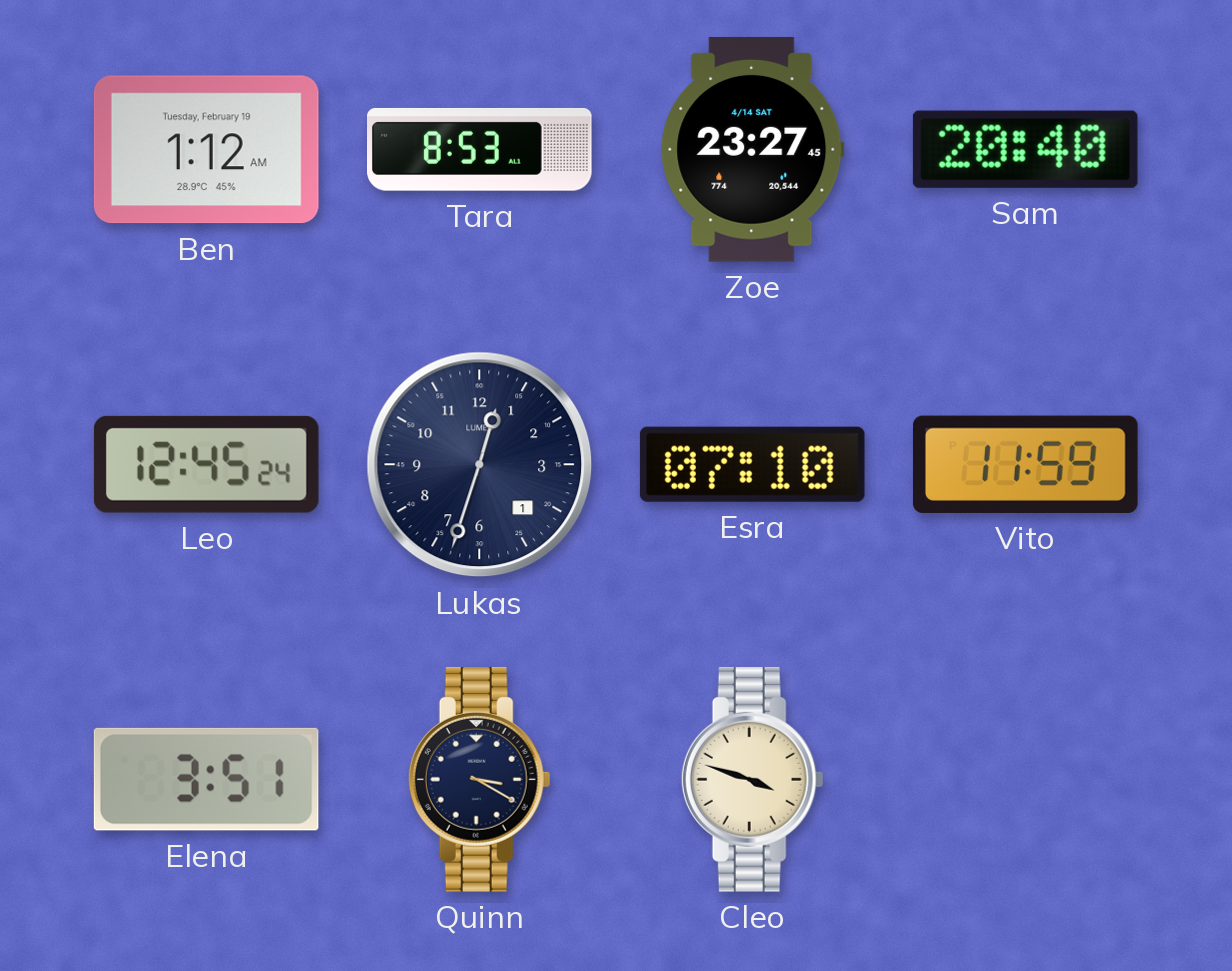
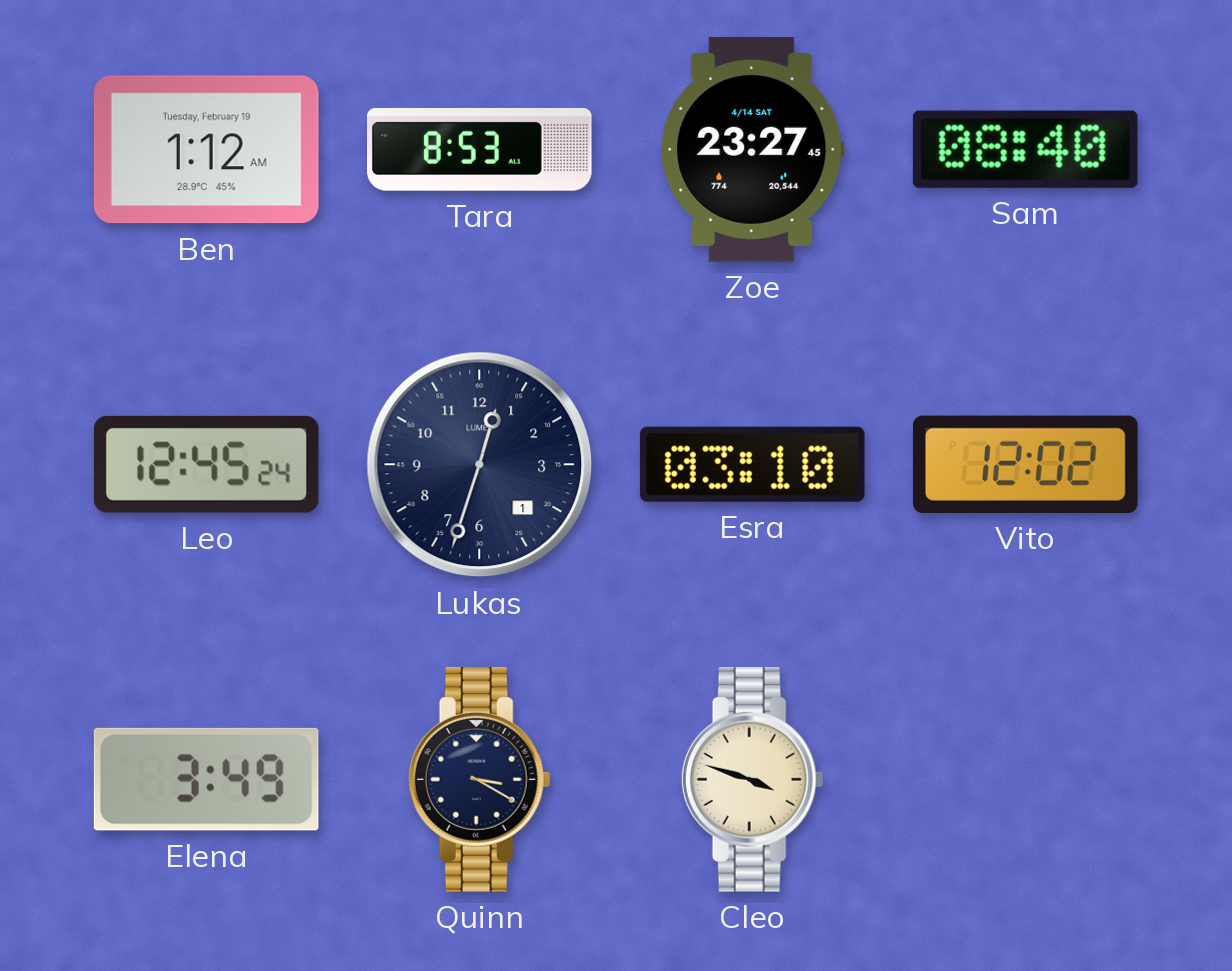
Sam: 20:40 -> 08:40
Esra: 07:10 -> 03:10
Vito: 11:59 -> 12:02
Elena: 3:51 -> 3:49
